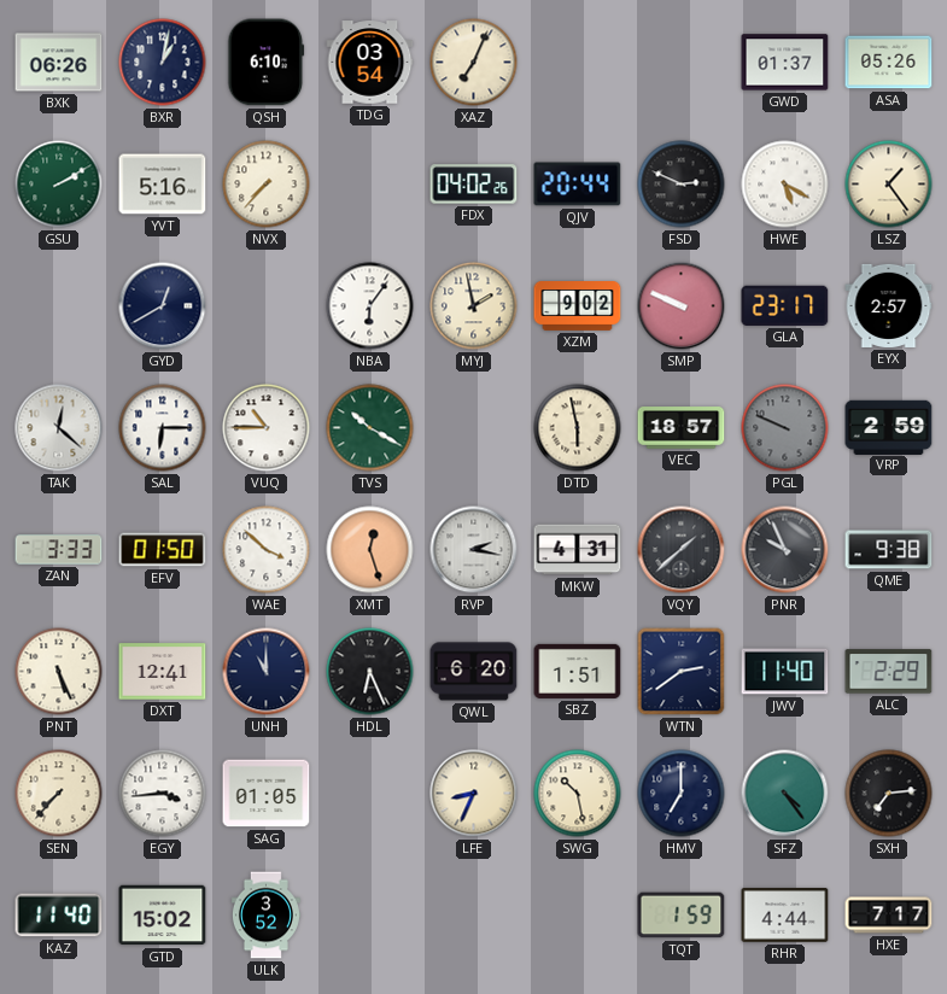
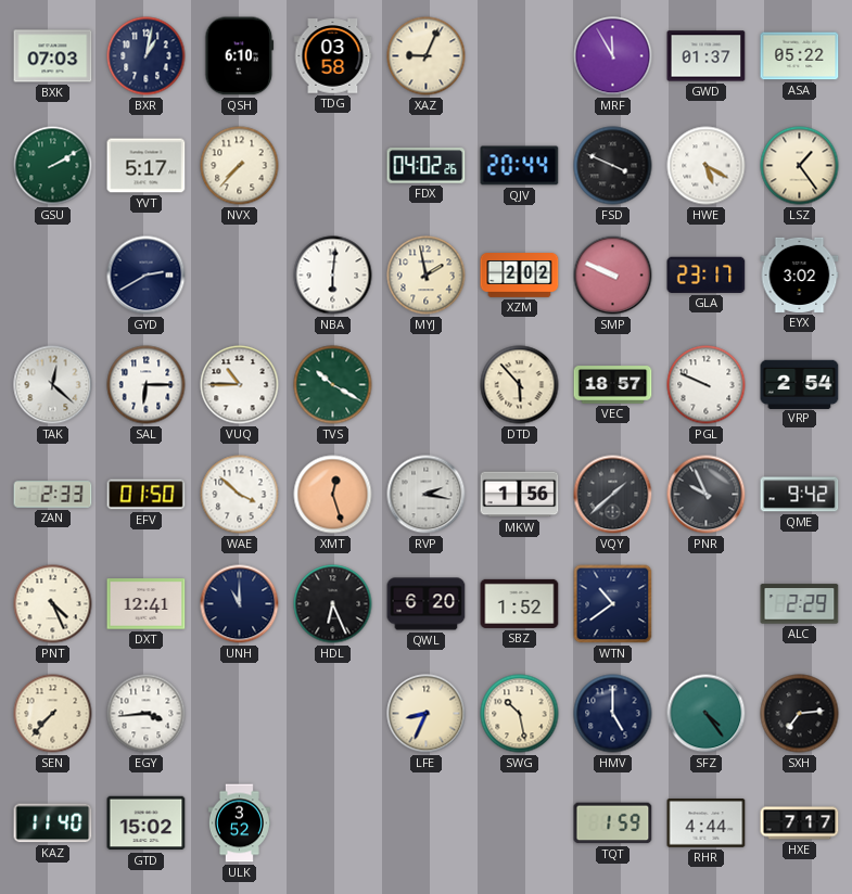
BXK: 06:26 -> 07:03
TDG: 03:54 -> 03:58
XAZ: 7:04 -> 9:04
MRF: none -> 11:55
ASA: 05:26 -> 05:22
YVT: 5:16 -> 5:17
FSD: 2:49 -> 3:49
GYD: 12:40 -> 2:40
NBA: 6:06 -> 6:01
XZM: 9:02 -> 2:02
EYX: 2:57 -> 3:02
DTD: 5:58 -> 5:53
PGL dial: grey -> white
VRP: 2:59 -> 2:54
ZAN: 3:33 -> 2:33
MKW: 4:31 -> 1:56
QME: 9:38 -> 9:42
PNT: 5:26 -> 4:26
SBZ: 1:51 -> 1:52
WTN: 2:39 -> 10:39
JWV: 11:40 -> none
SAG: 01:05 -> none
HMV: 7:00 -> 5:00
